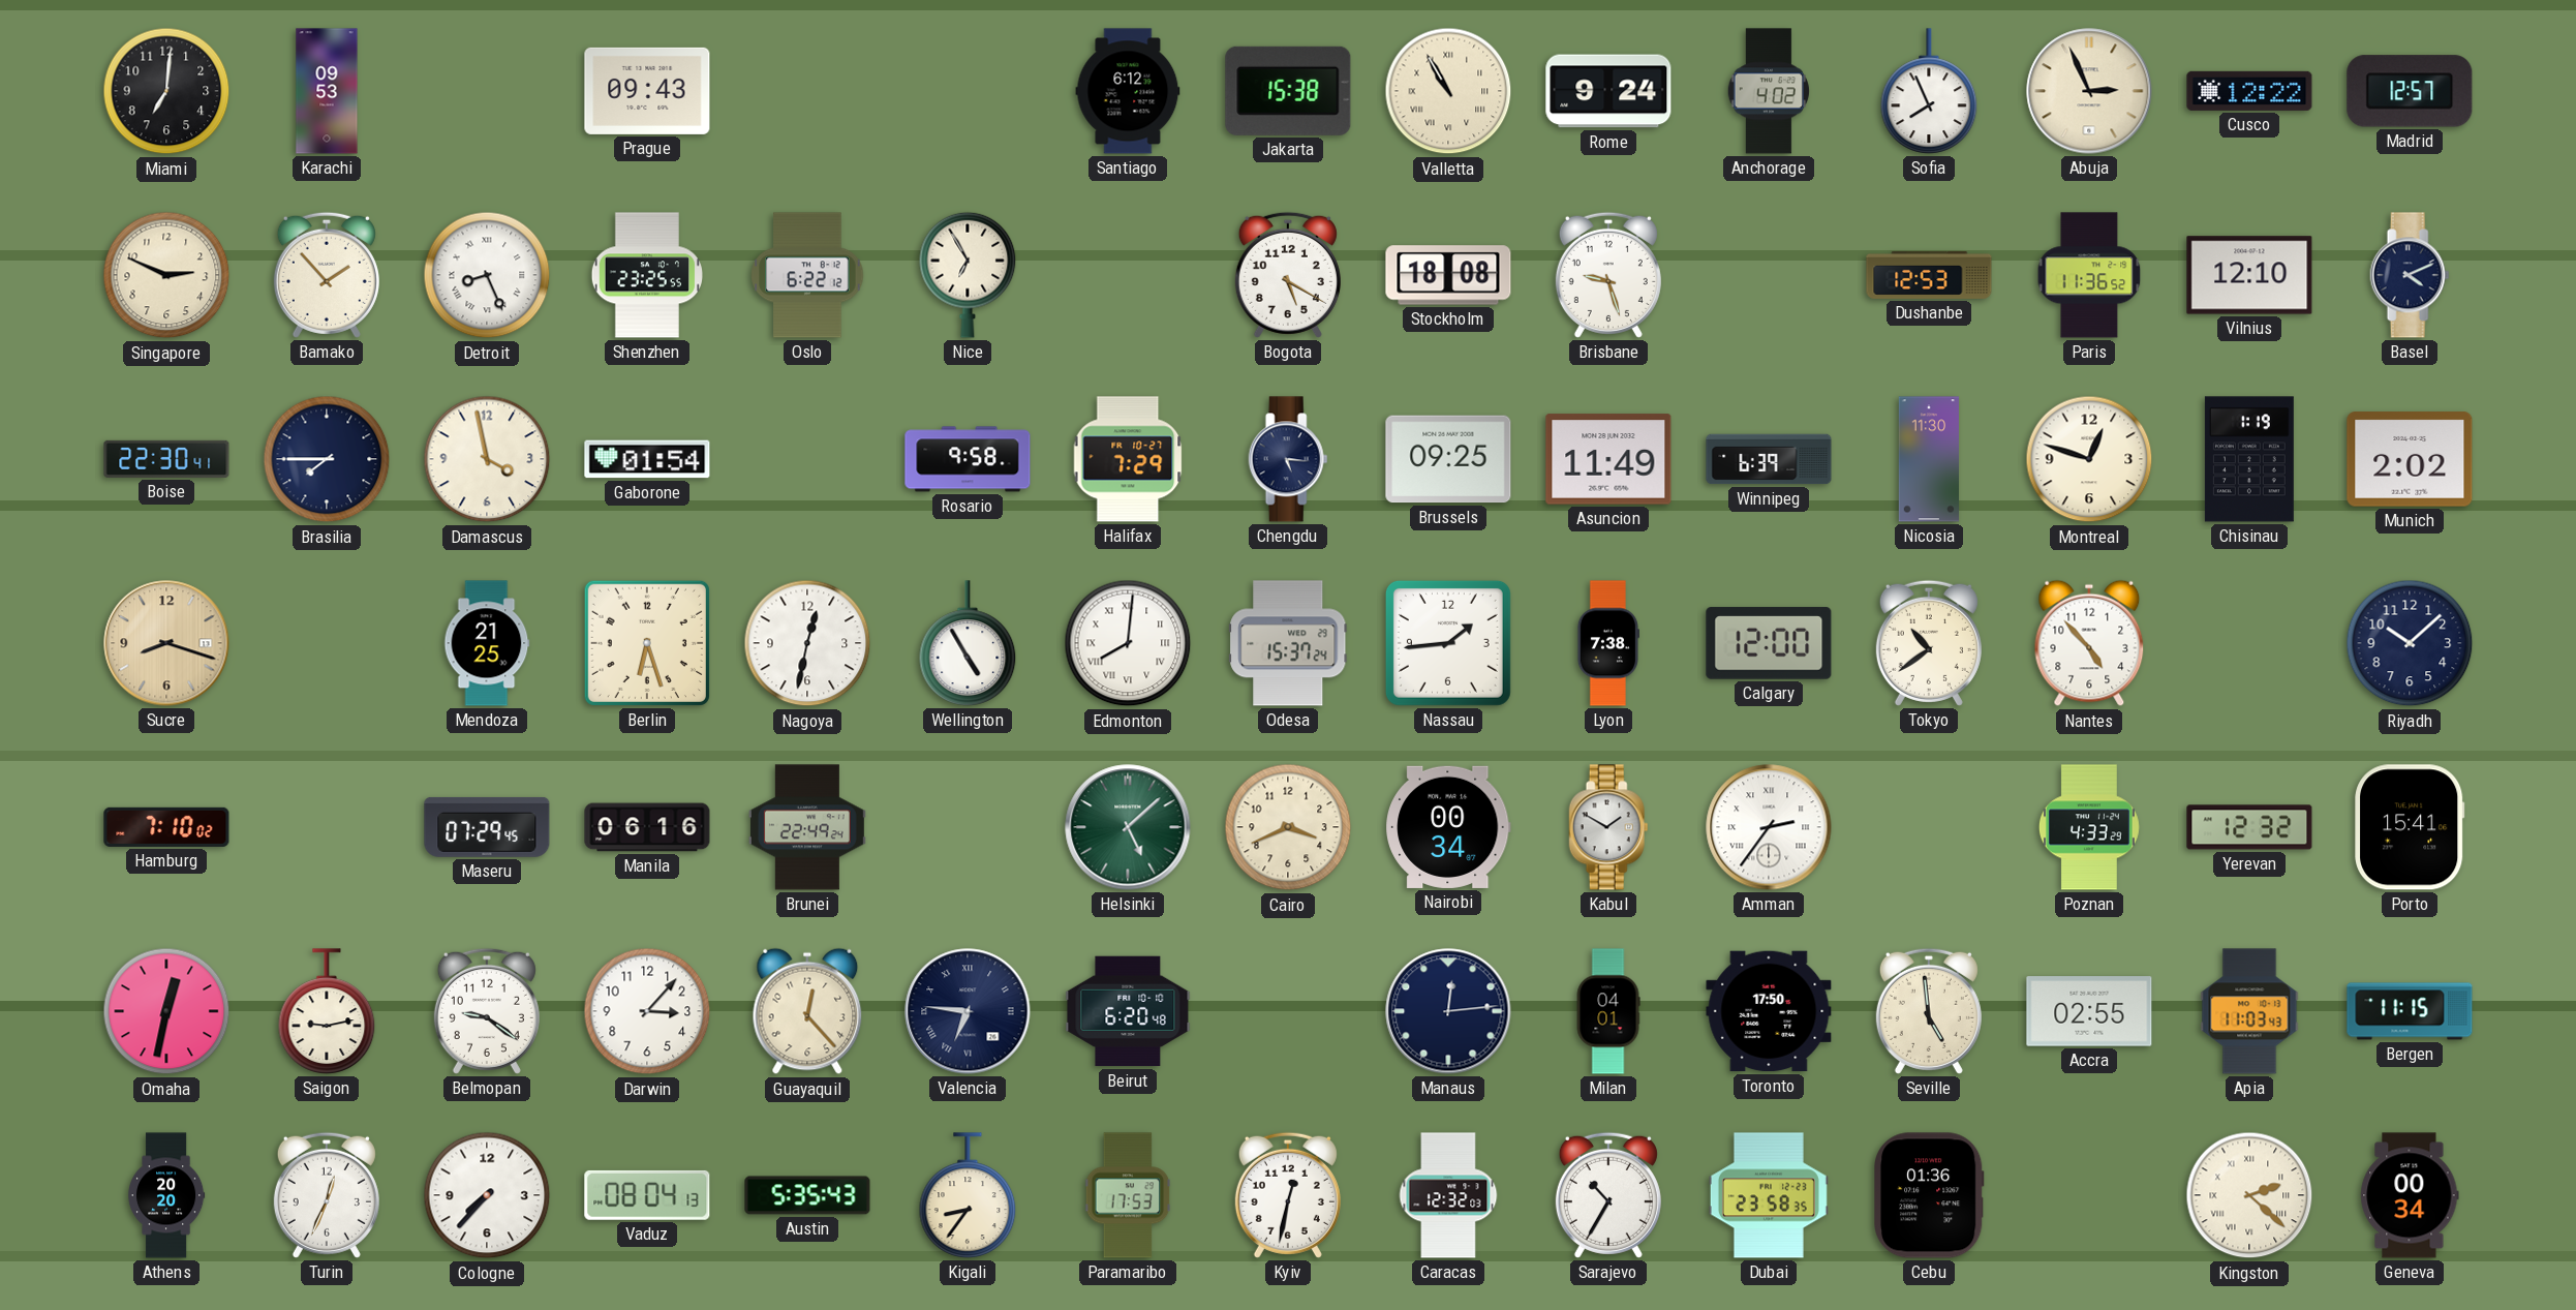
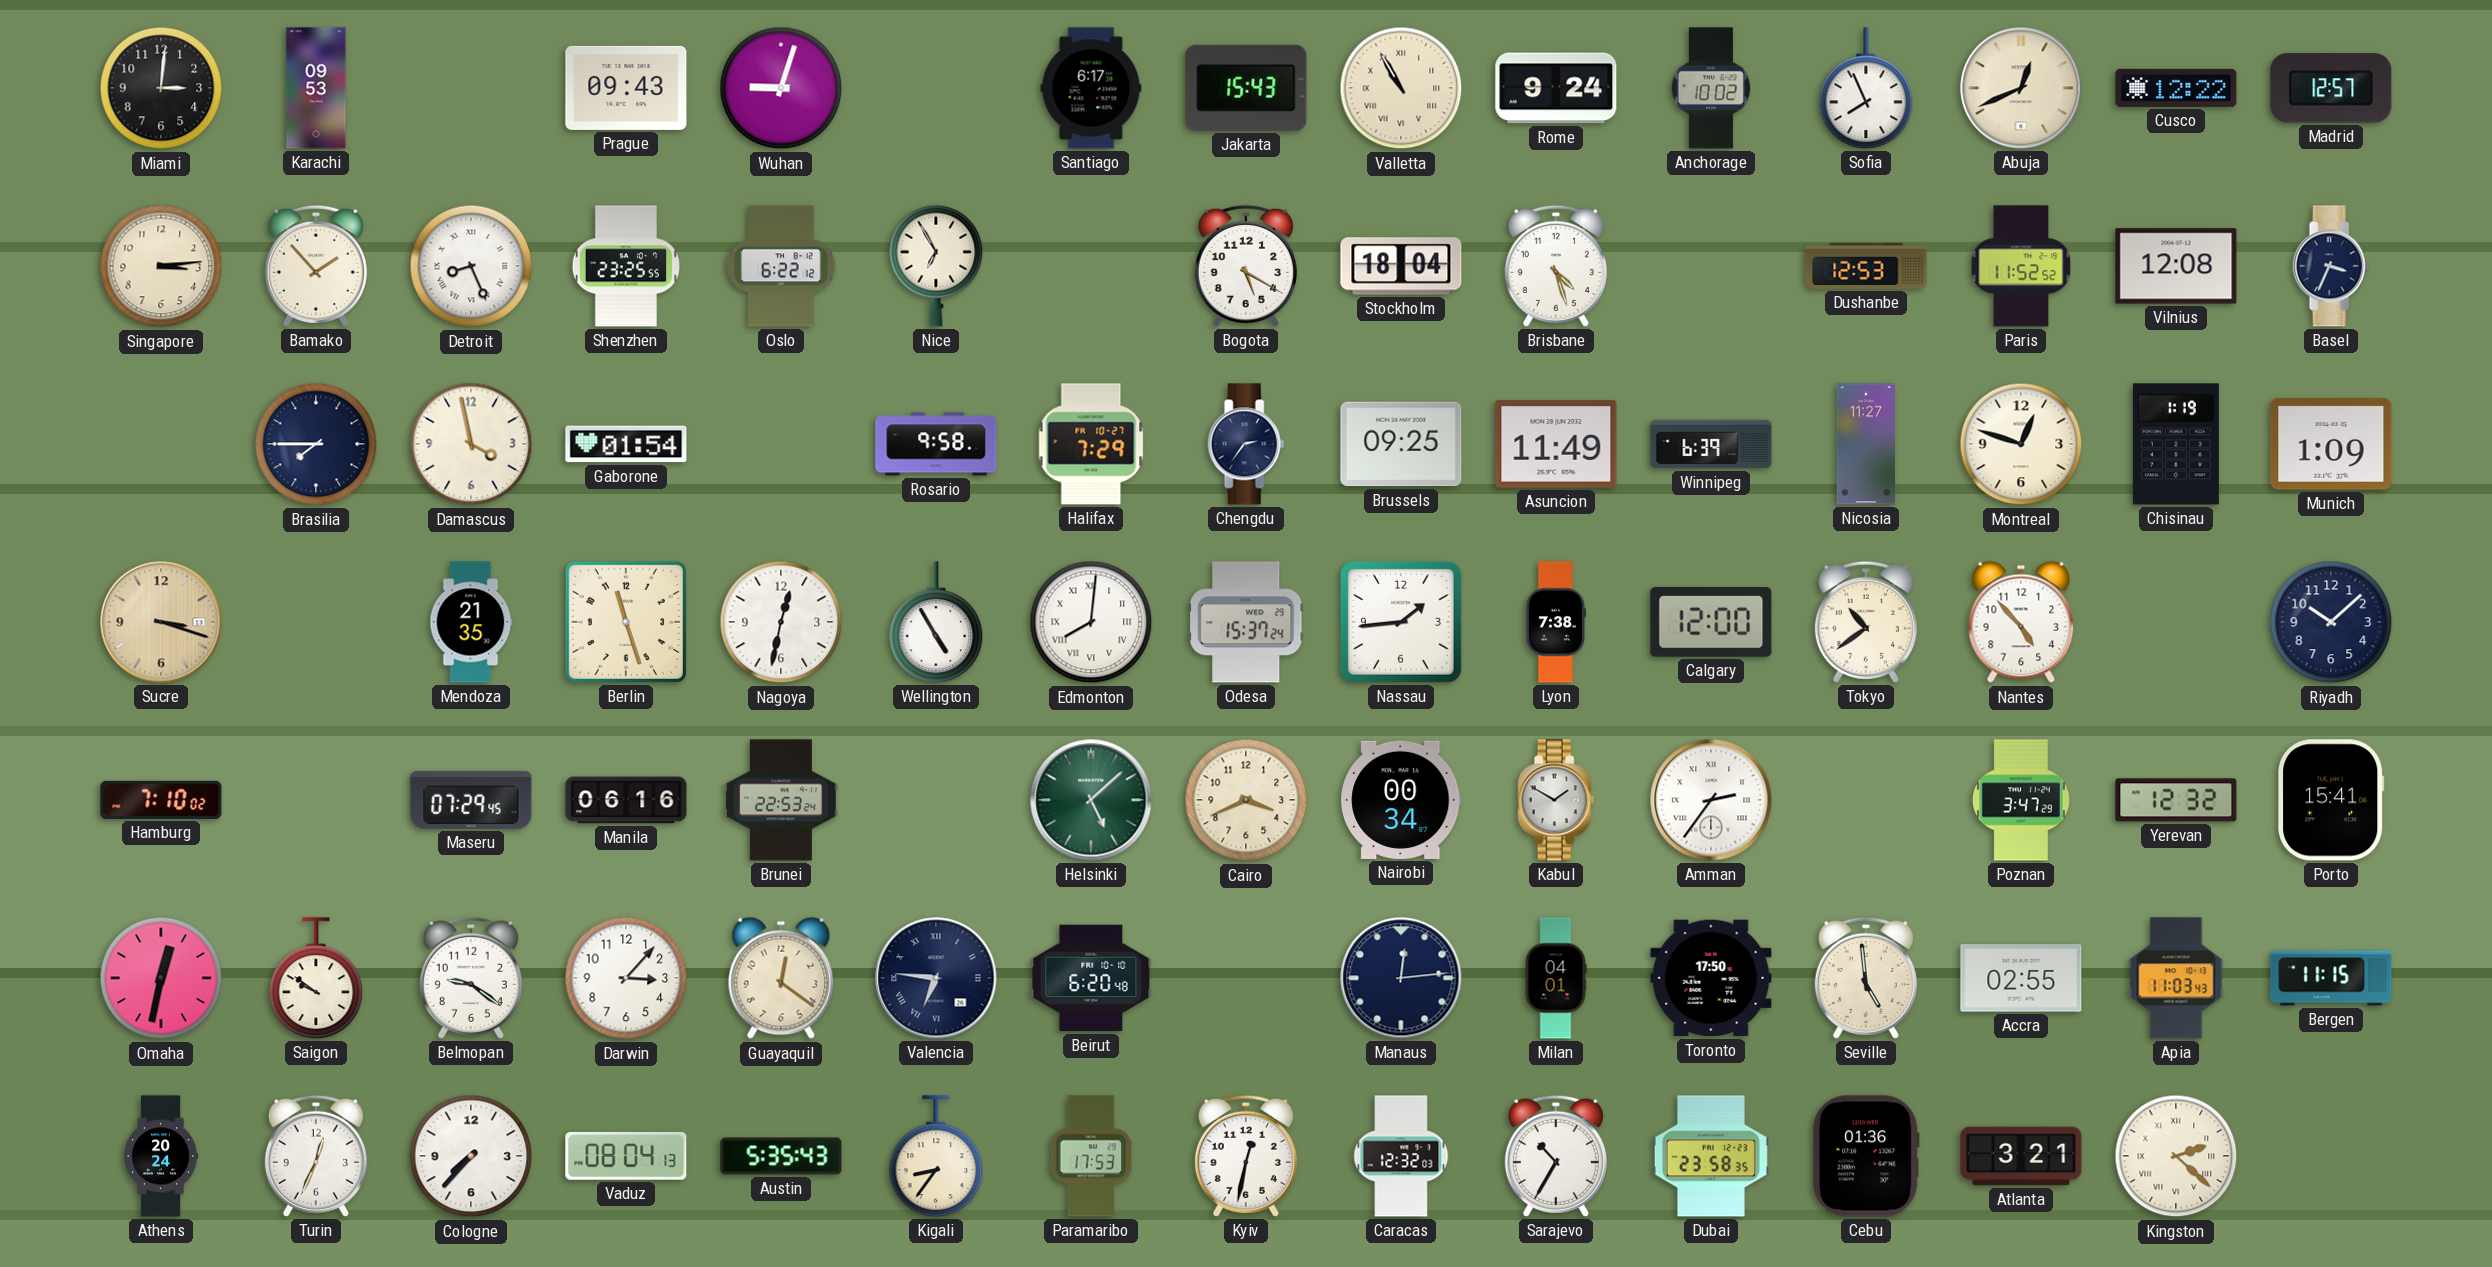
Miami: 7:01 -> 3:01
Wuhan: none -> 9:03
Santiago: 6:12 -> 6:17
Jakarta: 15:38 -> 15:43
Anchorage: 4:02 -> 10:02
Abuja: 2:56 -> 12:41
Singapore: 2:49 -> 3:14
Stockholm: 18:08 -> 18:04
Brisbane: 9:27 -> 4:27
Paris: 11:36 -> 11:52
Vilnius: 12:10 -> 12:08
Basel: 4:11 -> 3:34
Boise: 22:30 -> none
Chengdu: 5:16 -> 2:36
Nicosia: 11:30 -> 11:27
Munich: 2:02 -> 1:09
Sucre: 8:18 -> 3:18
Mendoza: 21:25 -> 21:35
Berlin: 6:27 -> 11:27
Brunei: 22:49 -> 22:53
Poznan: 4:33 -> 3:47
Saigon: 9:13 -> 9:51
Guayaquil: 12:23 -> 12:21
Athens: 20:20 -> 20:24
Atlanta: none -> 3:21
Geneva: 00:34 -> none
